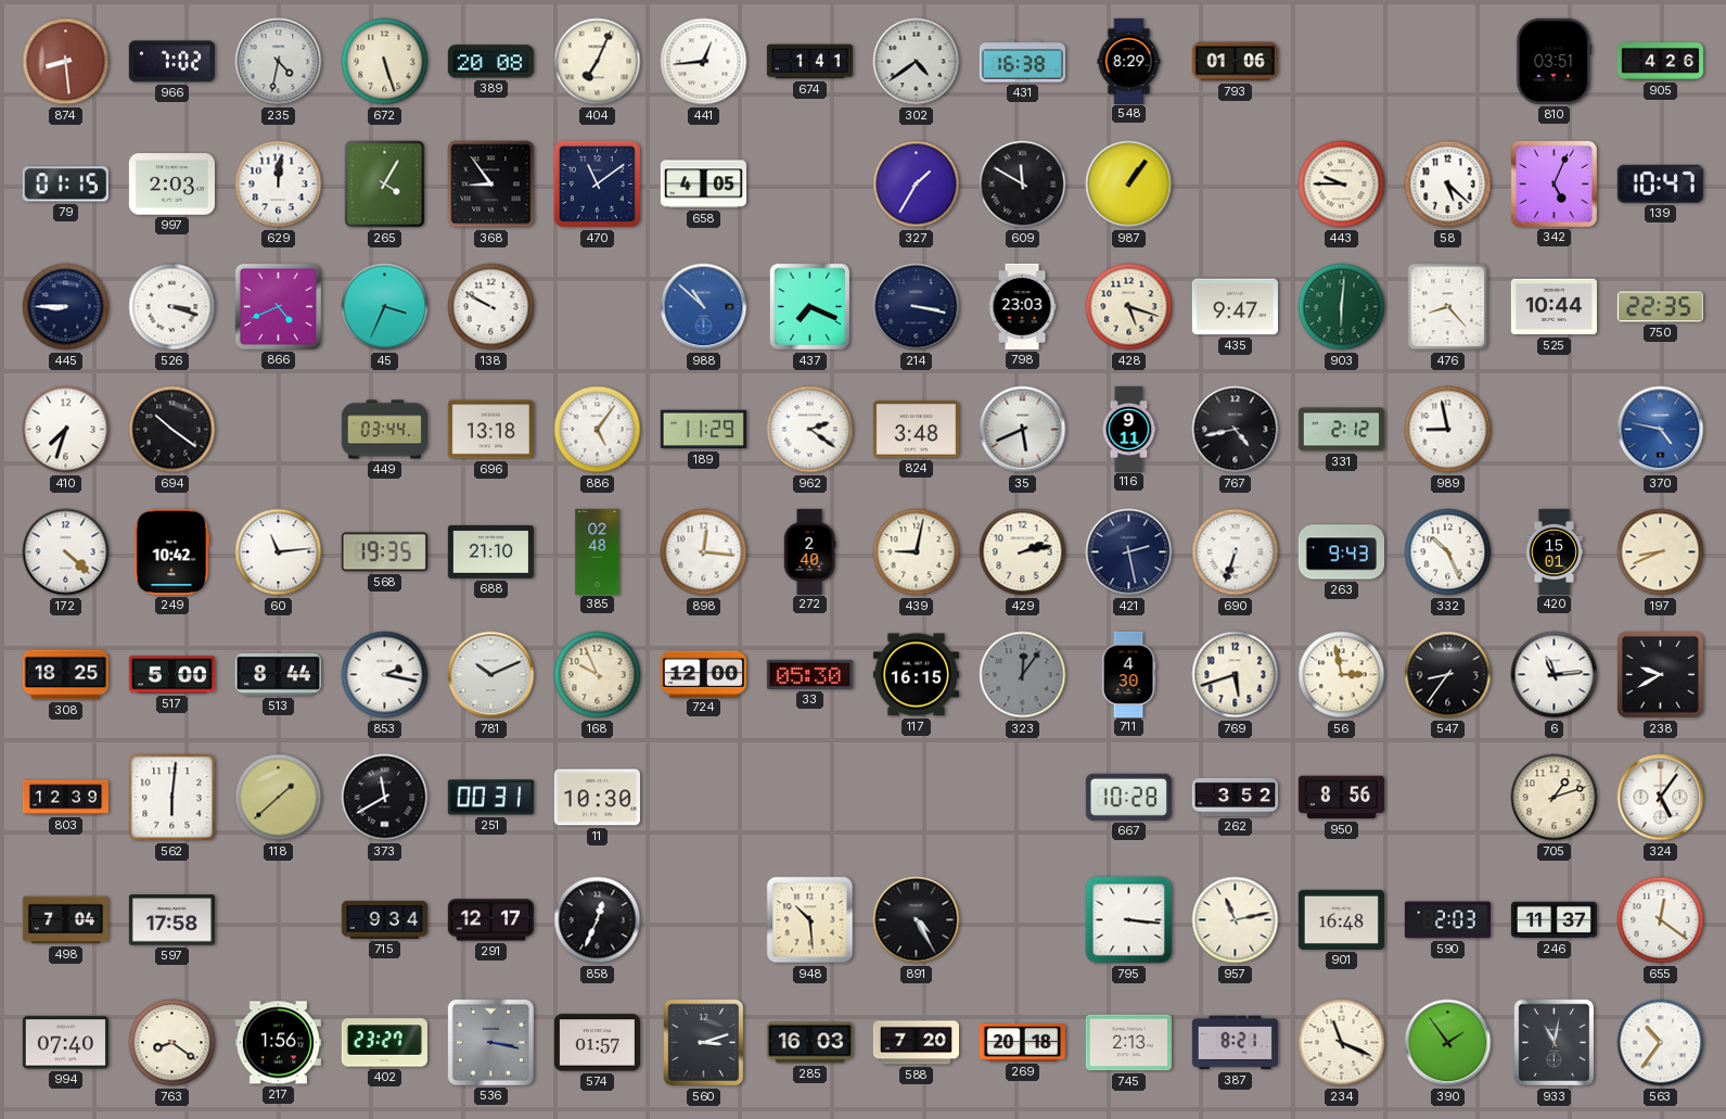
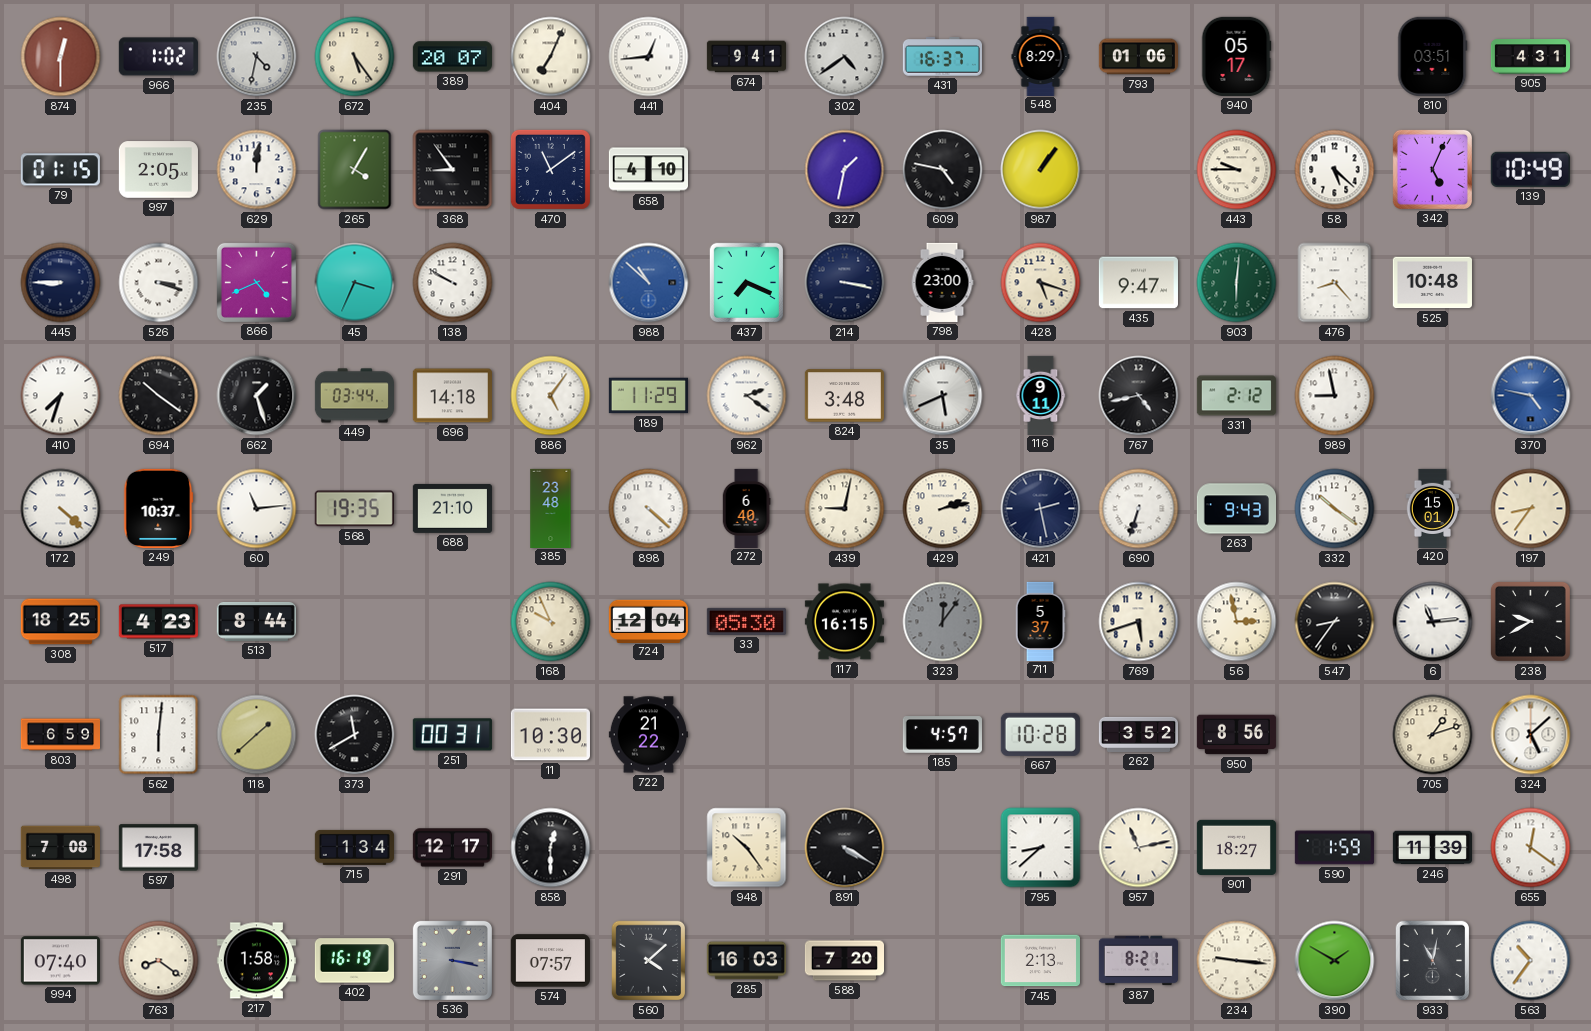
874: 8:29 -> 12:30
966: 7:02 -> 1:02
672: 5:27 -> 5:24
389: 20:08 -> 20:07
674: 1:41 -> 9:41
431: 16:38 -> 16:37
940: none -> 05:17
905: 4:26 -> 4:31
997: 2:03 -> 2:05
658: 4:05 -> 4:10
327: 1:35 -> 1:32
609: 11:50 -> 4:47
139: 10:47 -> 10:49
798: 23:03 -> 23:00
525: 10:44 -> 10:48
750: 22:35 -> none
662: none -> 1:27
696: 13:18 -> 14:18
249: 10:42 -> 10:37
385: 02:48 -> 23:48
898: 12:16 -> 4:22
272: 2:40 -> 6:40
332: 10:26 -> 10:21
197: 8:41 -> 8:36
517: 5:00 -> 4:23
853: 2:17 -> none
781: 10:11 -> none
724: 12:00 -> 12:04
711: 4:30 -> 5:37
803: 12:39 -> 6:59
722: none -> 21:22
185: none -> 4:57
324: 5:06 -> 5:08
498: 7:04 -> 7:08
715: 9:34 -> 1:34
858: 12:34 -> 12:30
948: 10:29 -> 10:24
891: 4:25 -> 4:20
795: 3:16 -> 8:38
901: 16:48 -> 18:27
590: 2:03 -> 1:59
246: 11:37 -> 11:39
217: 1:56 -> 1:58
402: 23:27 -> 16:19
574: 01:57 -> 07:57
560: 3:12 -> 4:08
269: 20:18 -> none
234: 11:19 -> 9:16
390: 1:54 -> 1:50
